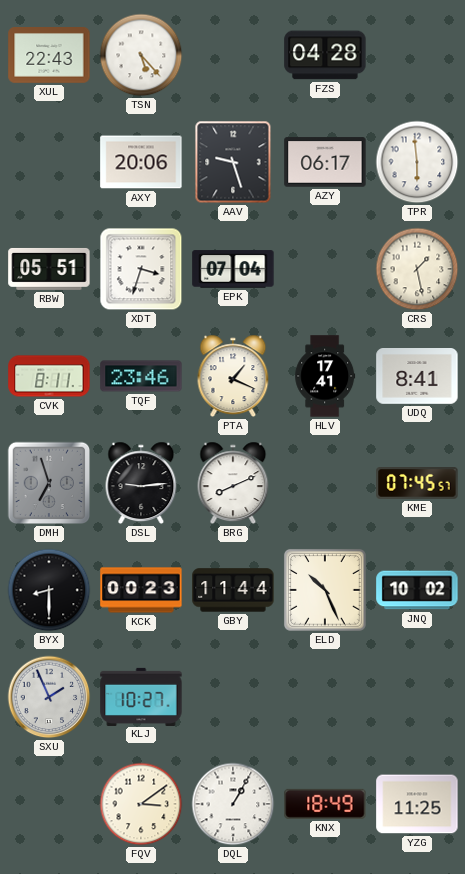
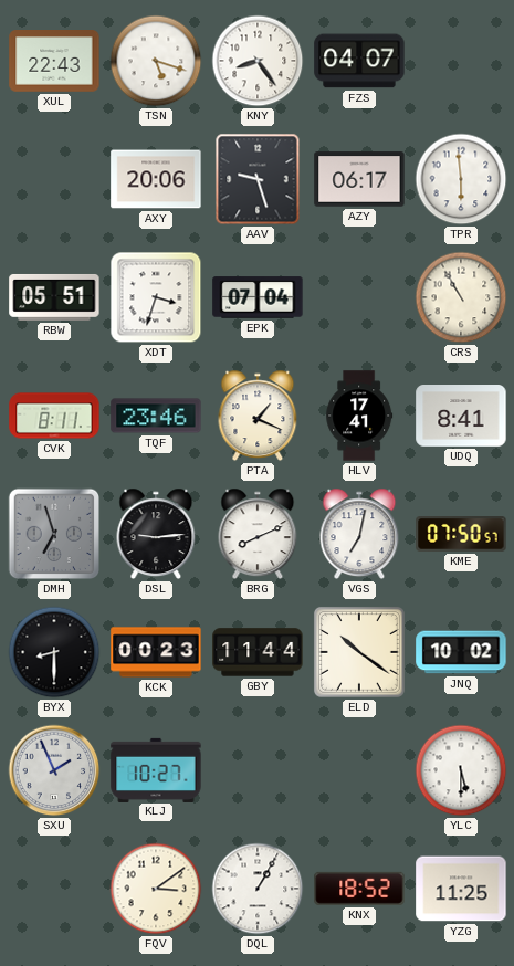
TSN: 5:23 -> 5:18
KNY: none -> 8:24
FZS: 04:28 -> 04:07
CRS: 1:28 -> 10:55
VGS: none -> 7:02
KME: 07:45 -> 07:50
ELD: 10:26 -> 10:21
YLC: none -> 5:30
KNX: 18:49 -> 18:52
